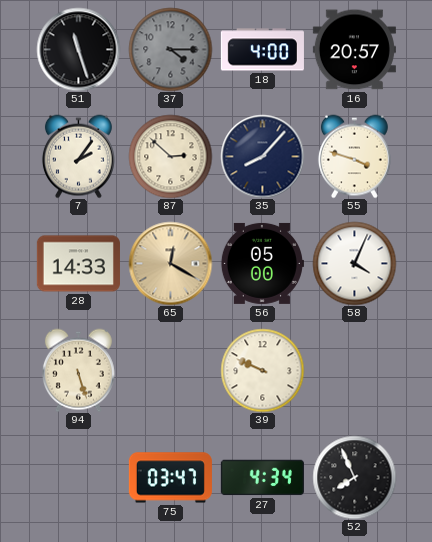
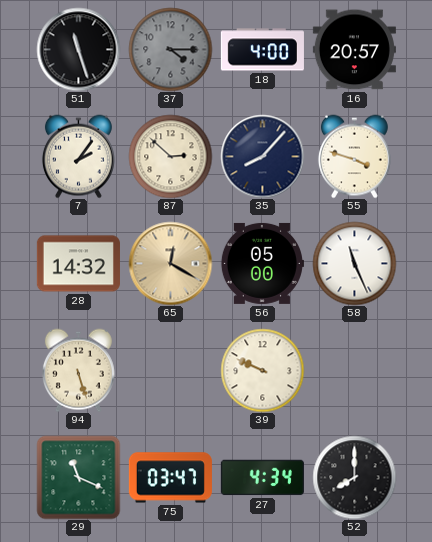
28: 14:33 -> 14:32
58: 4:04 -> 11:26
29: none -> 11:19
52: 7:56 -> 8:00
